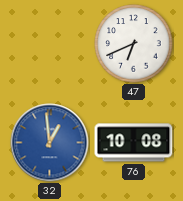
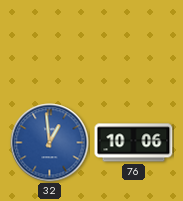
47: 6:41 -> none
76: 10:08 -> 10:06
